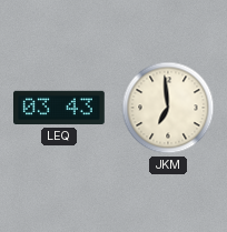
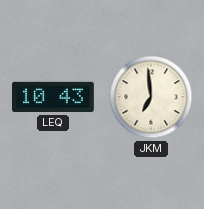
LEQ: 03:43 -> 10:43
